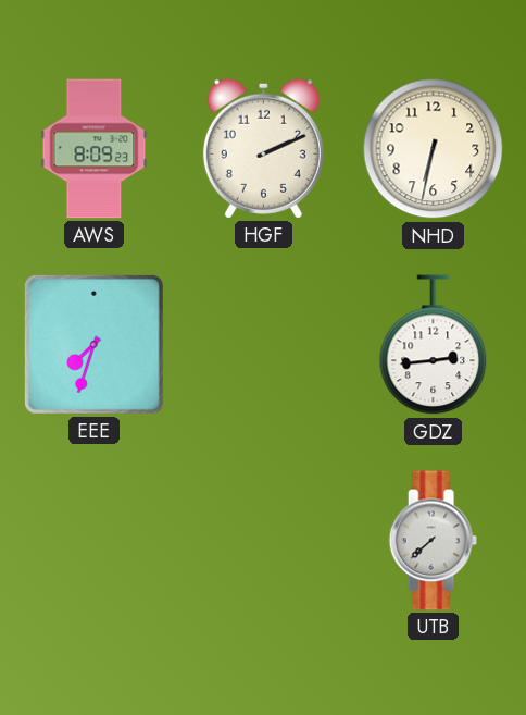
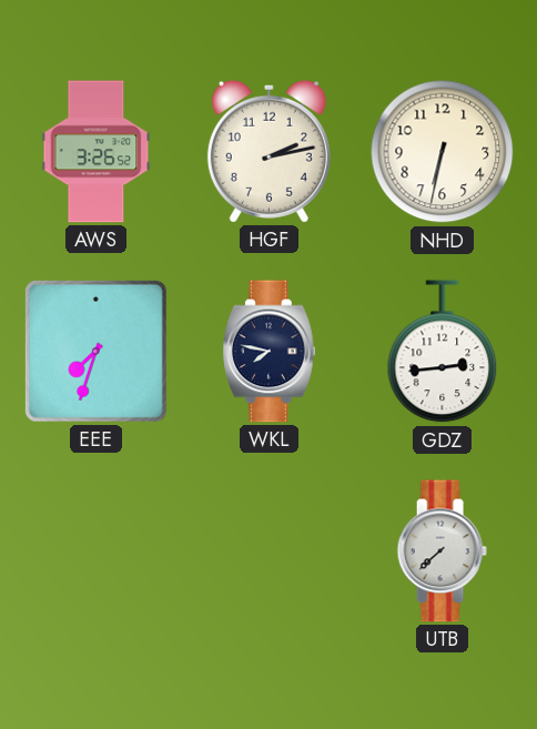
AWS: 8:09 -> 3:26
HGF: 2:11 -> 2:13
WKL: none -> 7:47
